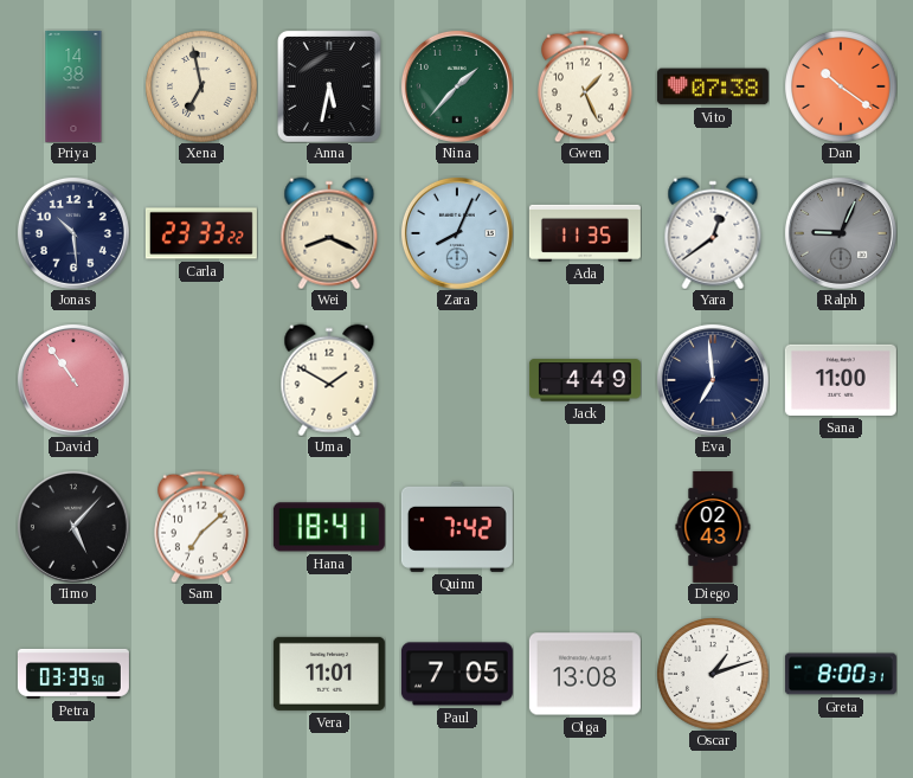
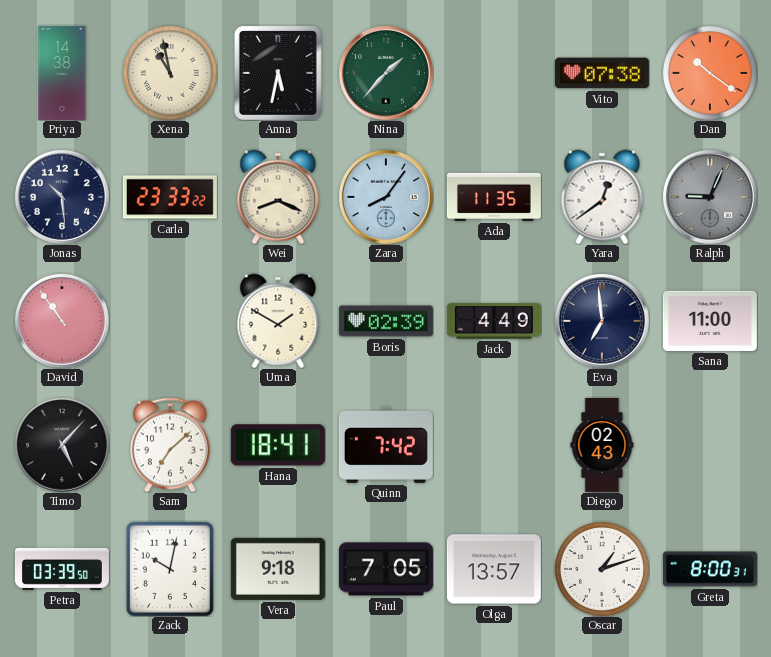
Xena: 6:58 -> 10:58
Gwen: 1:26 -> none
Zara: 8:04 -> 8:06
Boris: none -> 02:39
Zack: none -> 10:02
Vera: 11:01 -> 9:18
Olga: 13:08 -> 13:57
